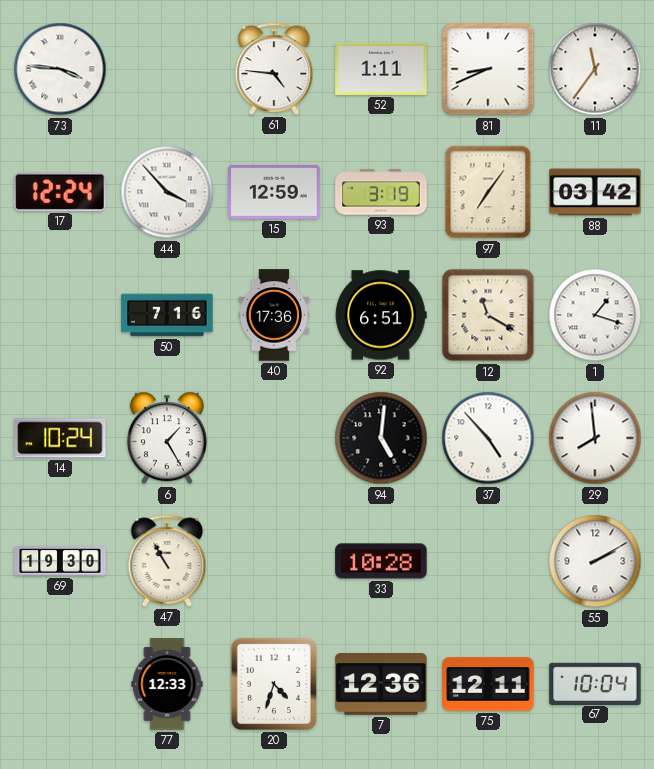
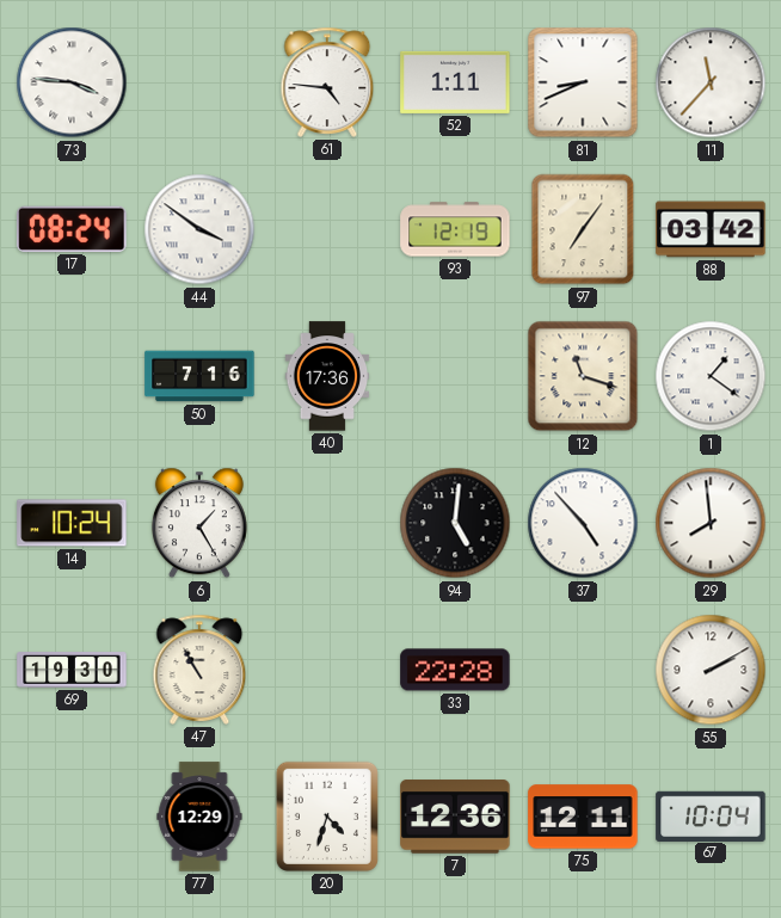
11: 11:36 -> 11:37
17: 12:24 -> 08:24
44: 3:53 -> 3:51
15: 12:59 -> none
93: 3:19 -> 12:19
92: 6:51 -> none
12: 11:20 -> 11:18
1: 1:18 -> 1:21
33: 10:28 -> 22:28
77: 12:33 -> 12:29
